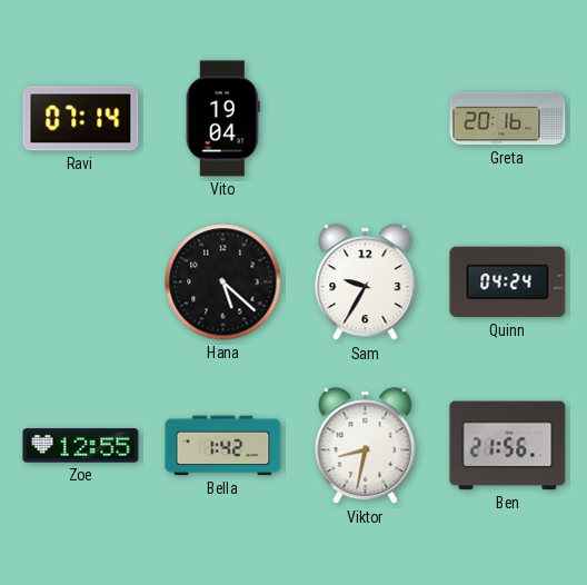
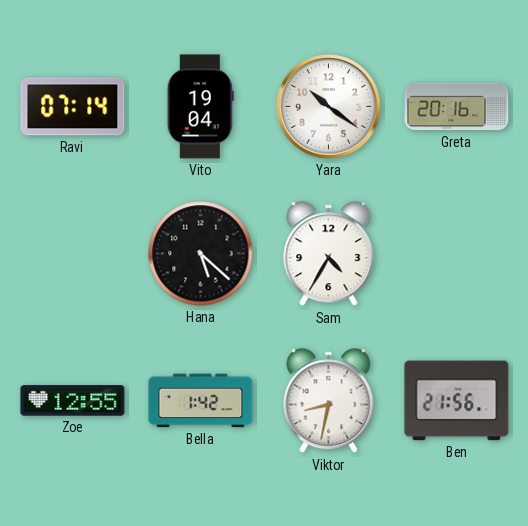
Yara: none -> 10:21
Sam: 9:35 -> 4:35
Quinn: 04:24 -> none
